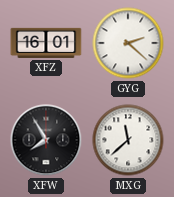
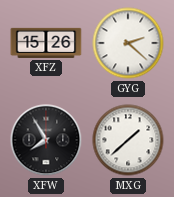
XFZ: 16:01 -> 15:26
MXG: 11:38 -> 1:38
